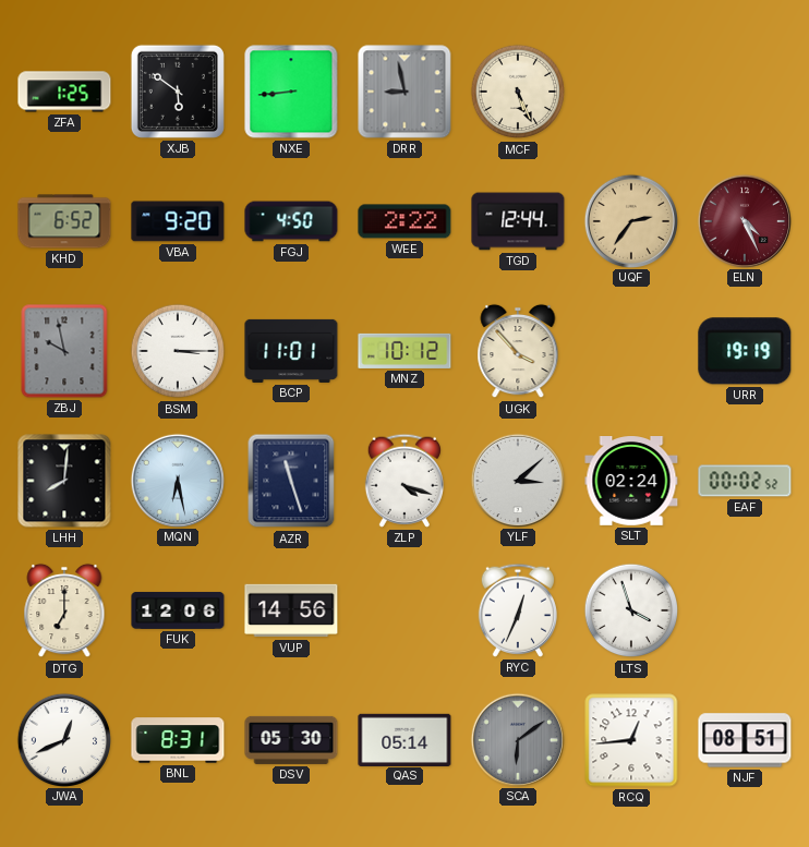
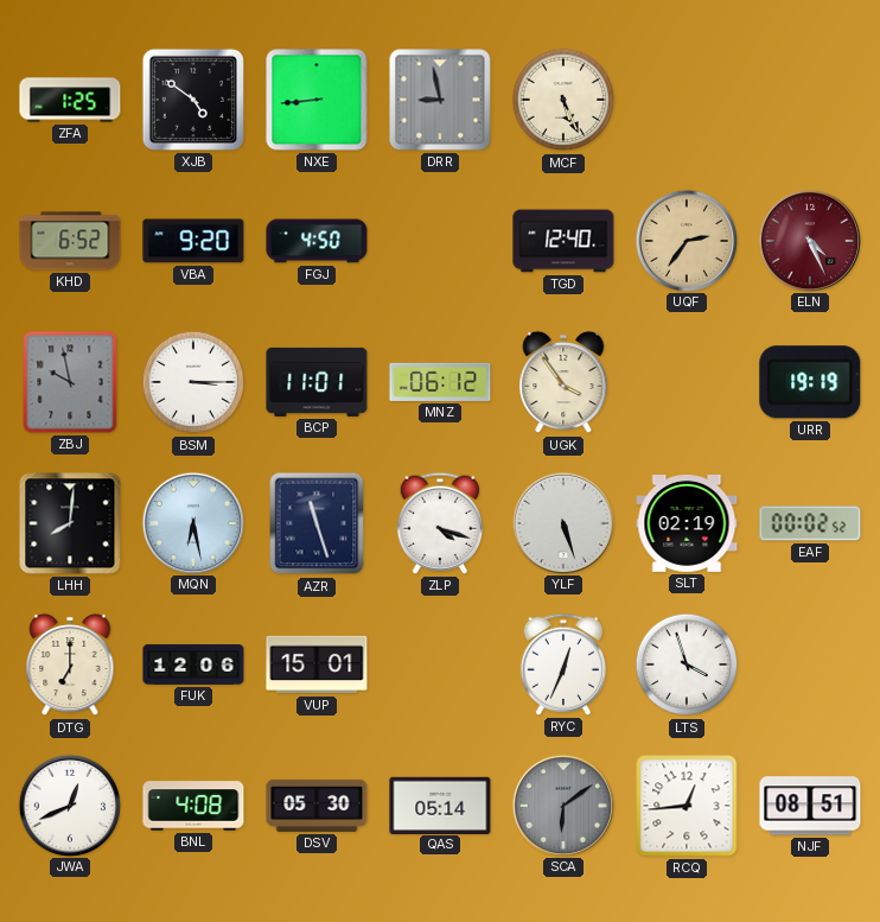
XJB: 5:51 -> 4:51
WEE: 2:22 -> none
TGD: 12:44 -> 12:40
MNZ: 10:12 -> 06:12
UGK: 3:53 -> 3:54
YLF: 3:08 -> 5:27
SLT: 02:24 -> 02:19
VUP: 14:56 -> 15:01
BNL: 8:31 -> 4:08
